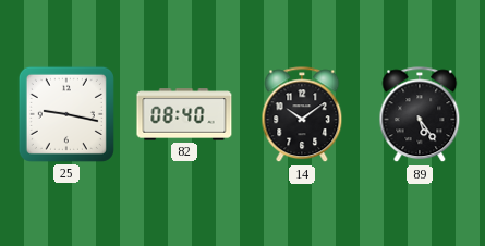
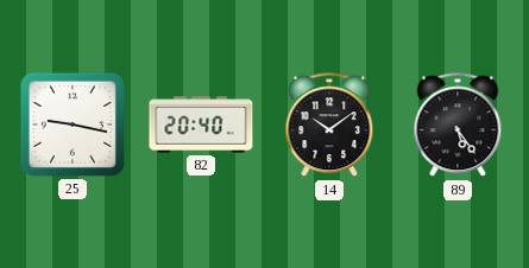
82: 08:40 -> 20:40
